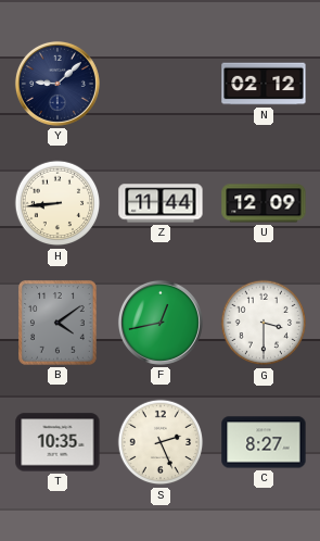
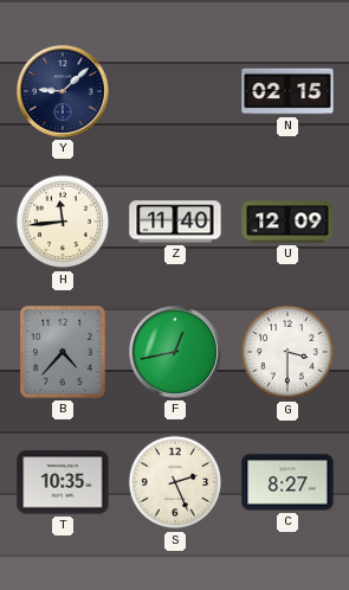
N: 02:12 -> 02:15
H: 8:44 -> 11:44
Z: 11:44 -> 11:40
B: 4:09 -> 4:37
